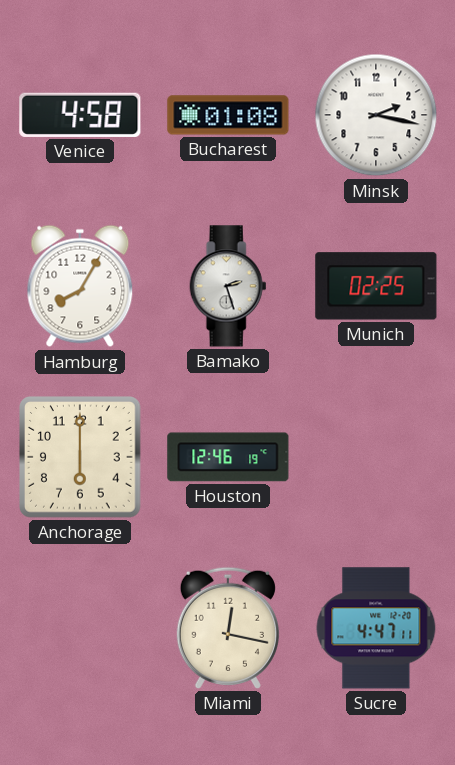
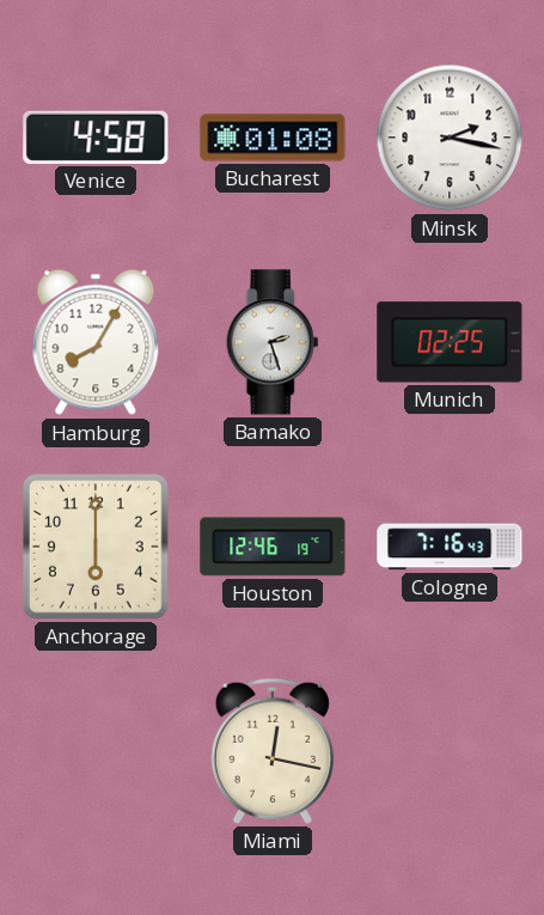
Cologne: none -> 7:16
Sucre: 4:47 -> none
